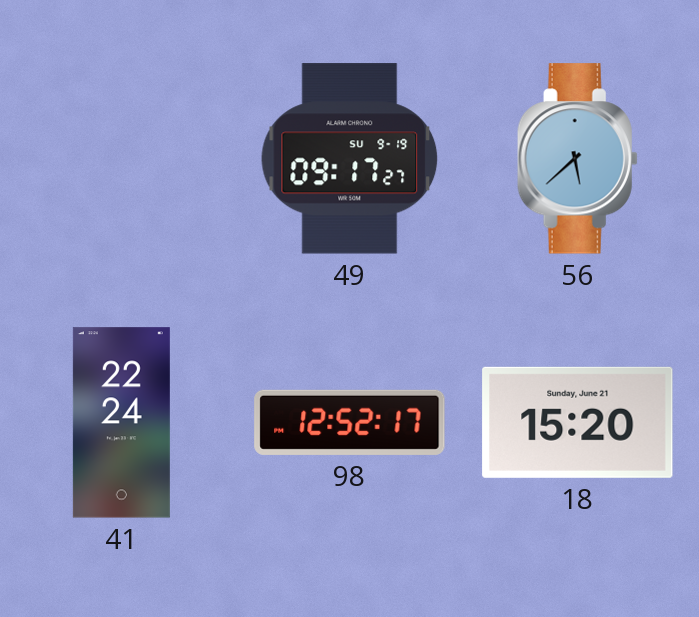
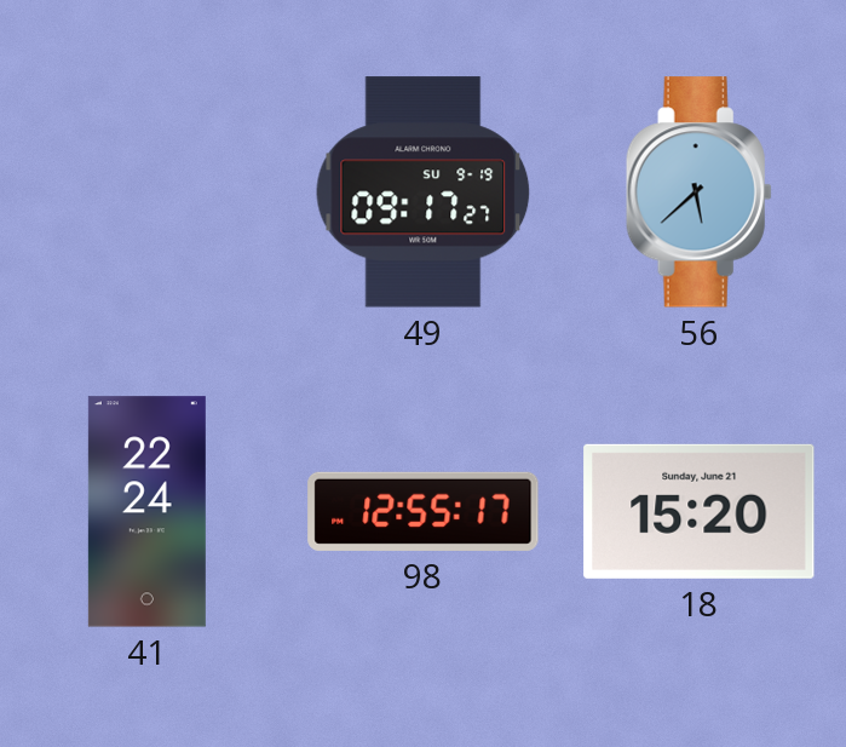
98: 12:52 -> 12:55
